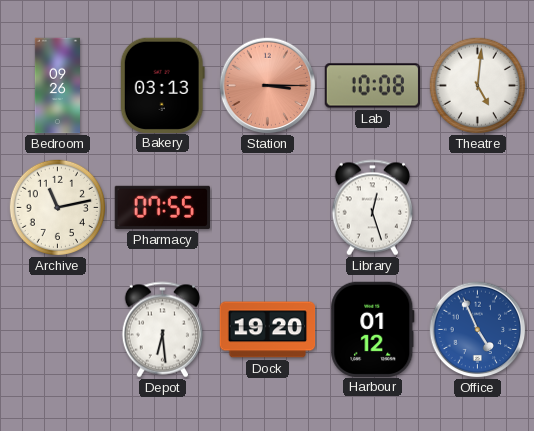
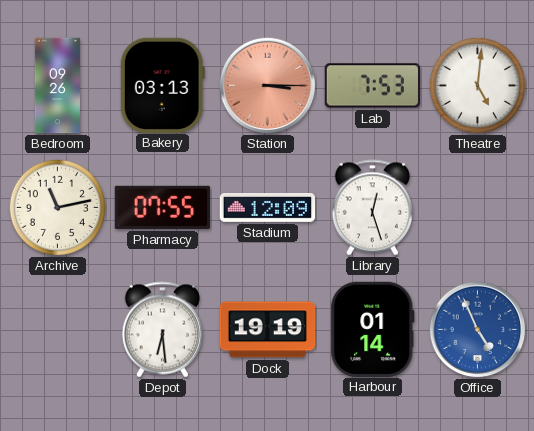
Lab: 10:08 -> 7:53
Stadium: none -> 12:09
Dock: 19:20 -> 19:19
Harbour: 01:12 -> 01:14
